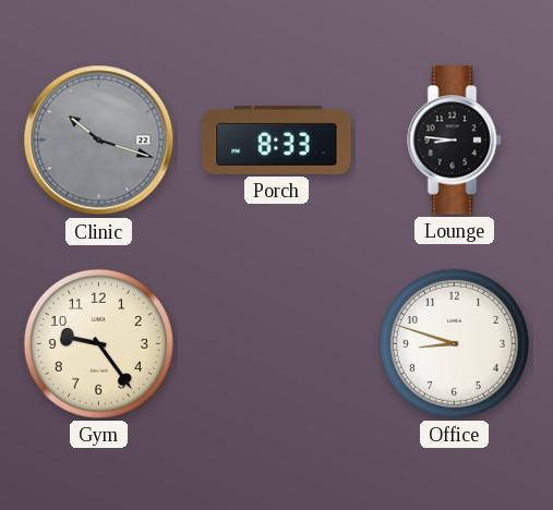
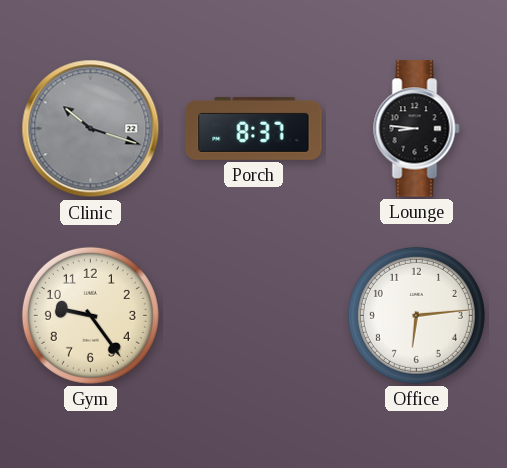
Porch: 8:33 -> 8:37
Office: 8:48 -> 6:14
